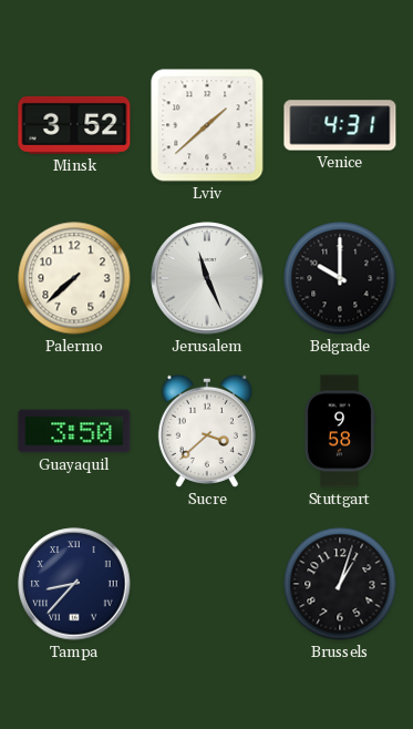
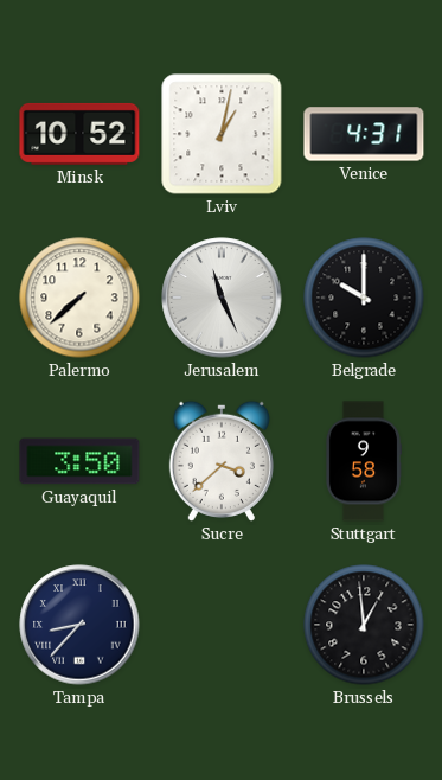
Minsk: 3:52 -> 10:52
Lviv: 1:38 -> 1:02
Brussels: 1:03 -> 12:59
